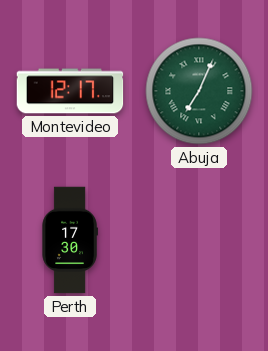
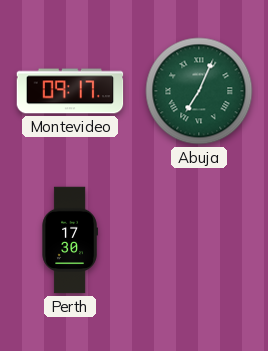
Montevideo: 12:17 -> 09:17
